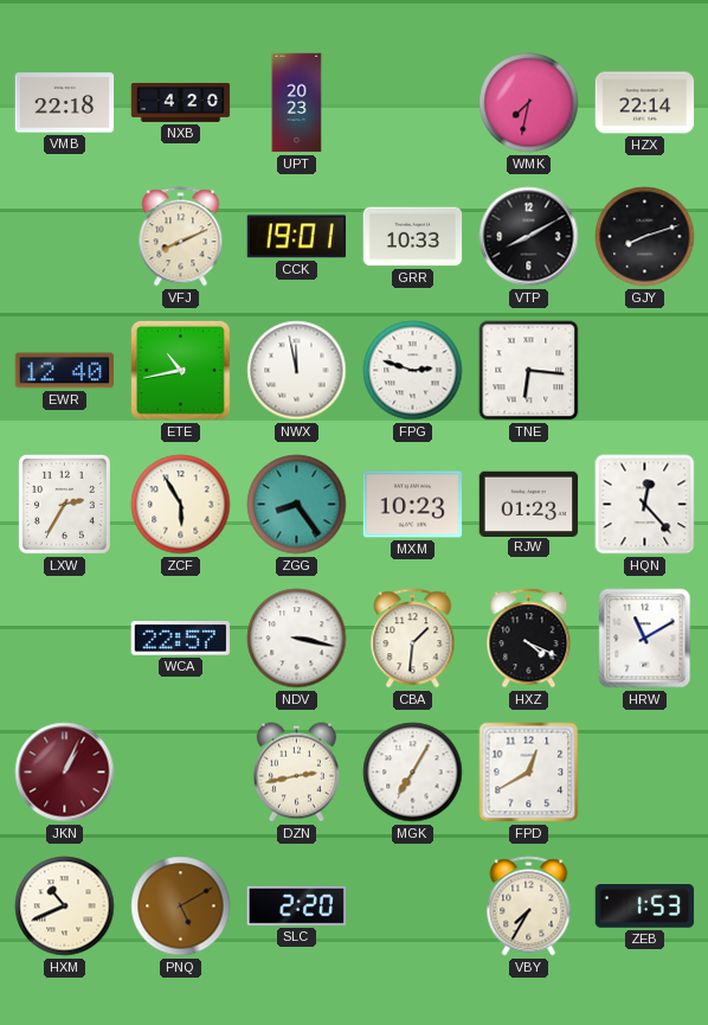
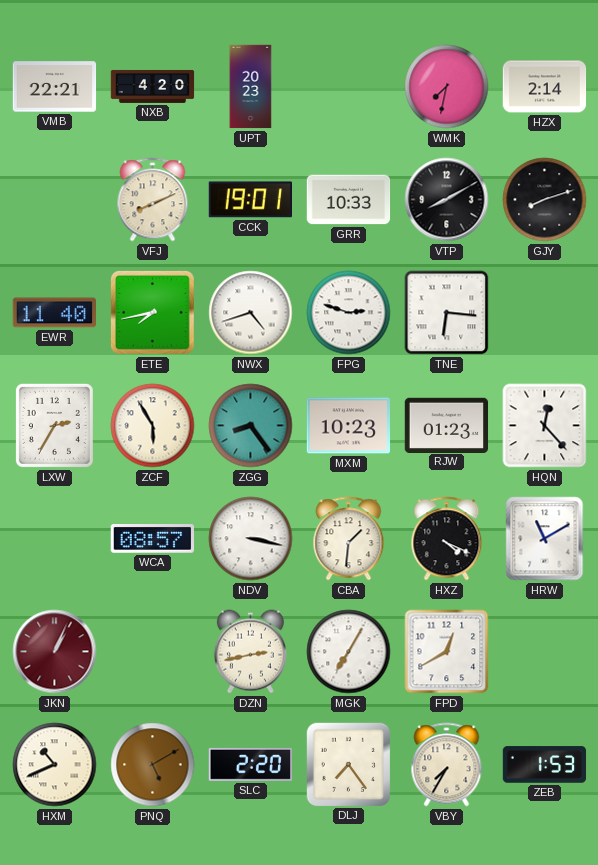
VMB: 22:18 -> 22:21
HZX: 22:14 -> 2:14
EWR: 12:40 -> 11:40
ETE: 10:43 -> 7:43
NWX: 11:58 -> 4:42
WCA: 22:57 -> 08:57
DLJ: none -> 7:24
